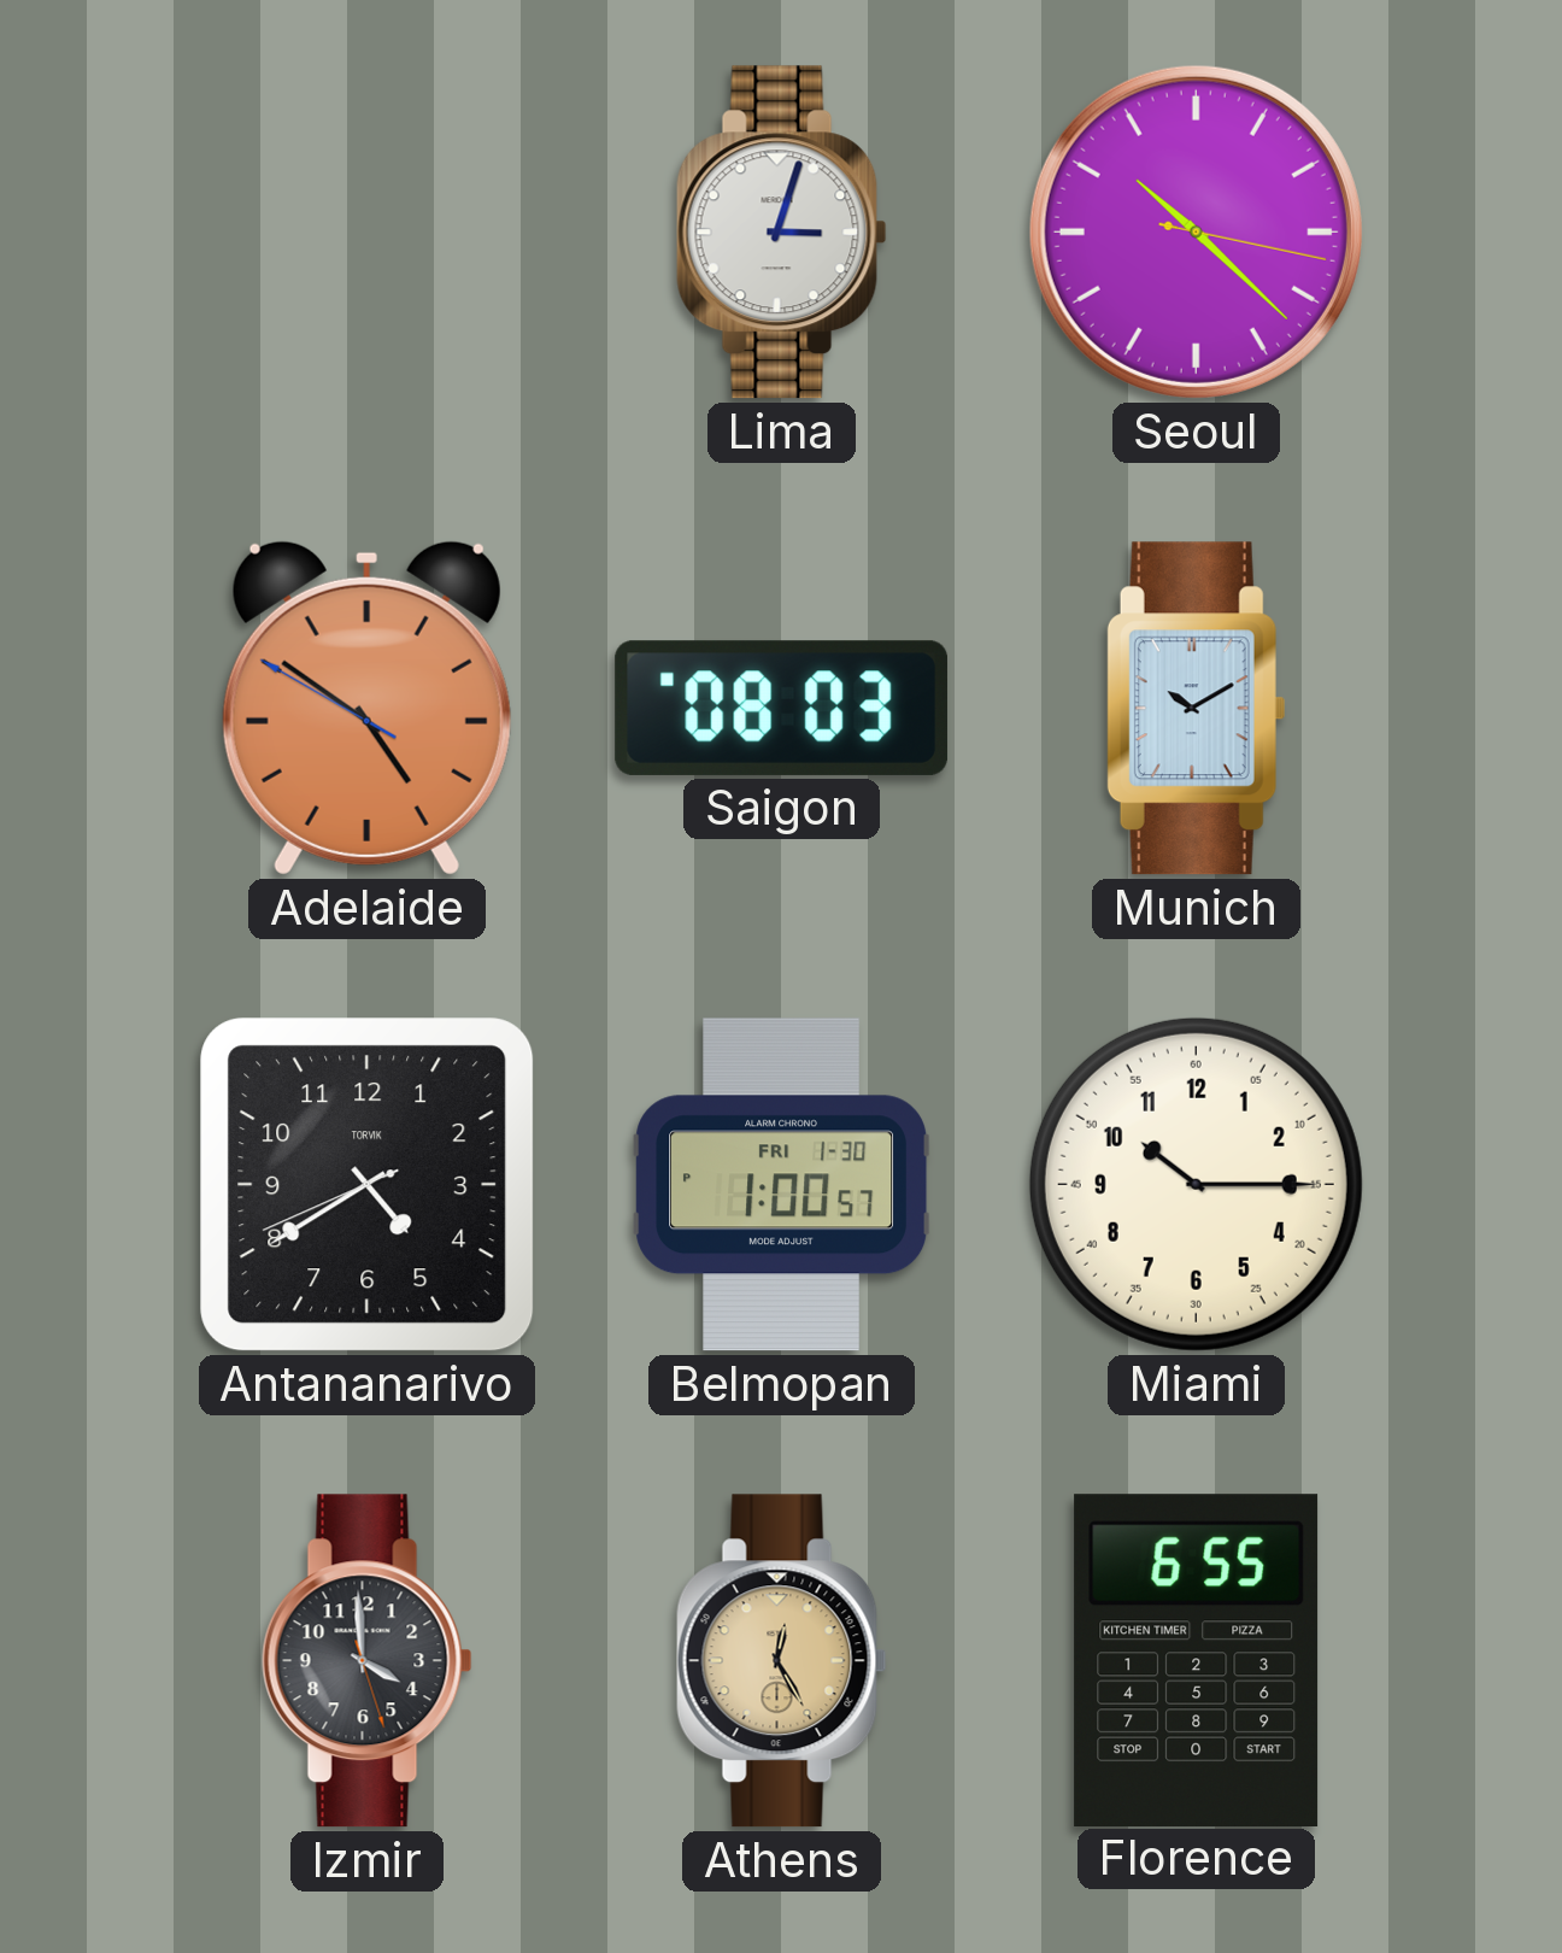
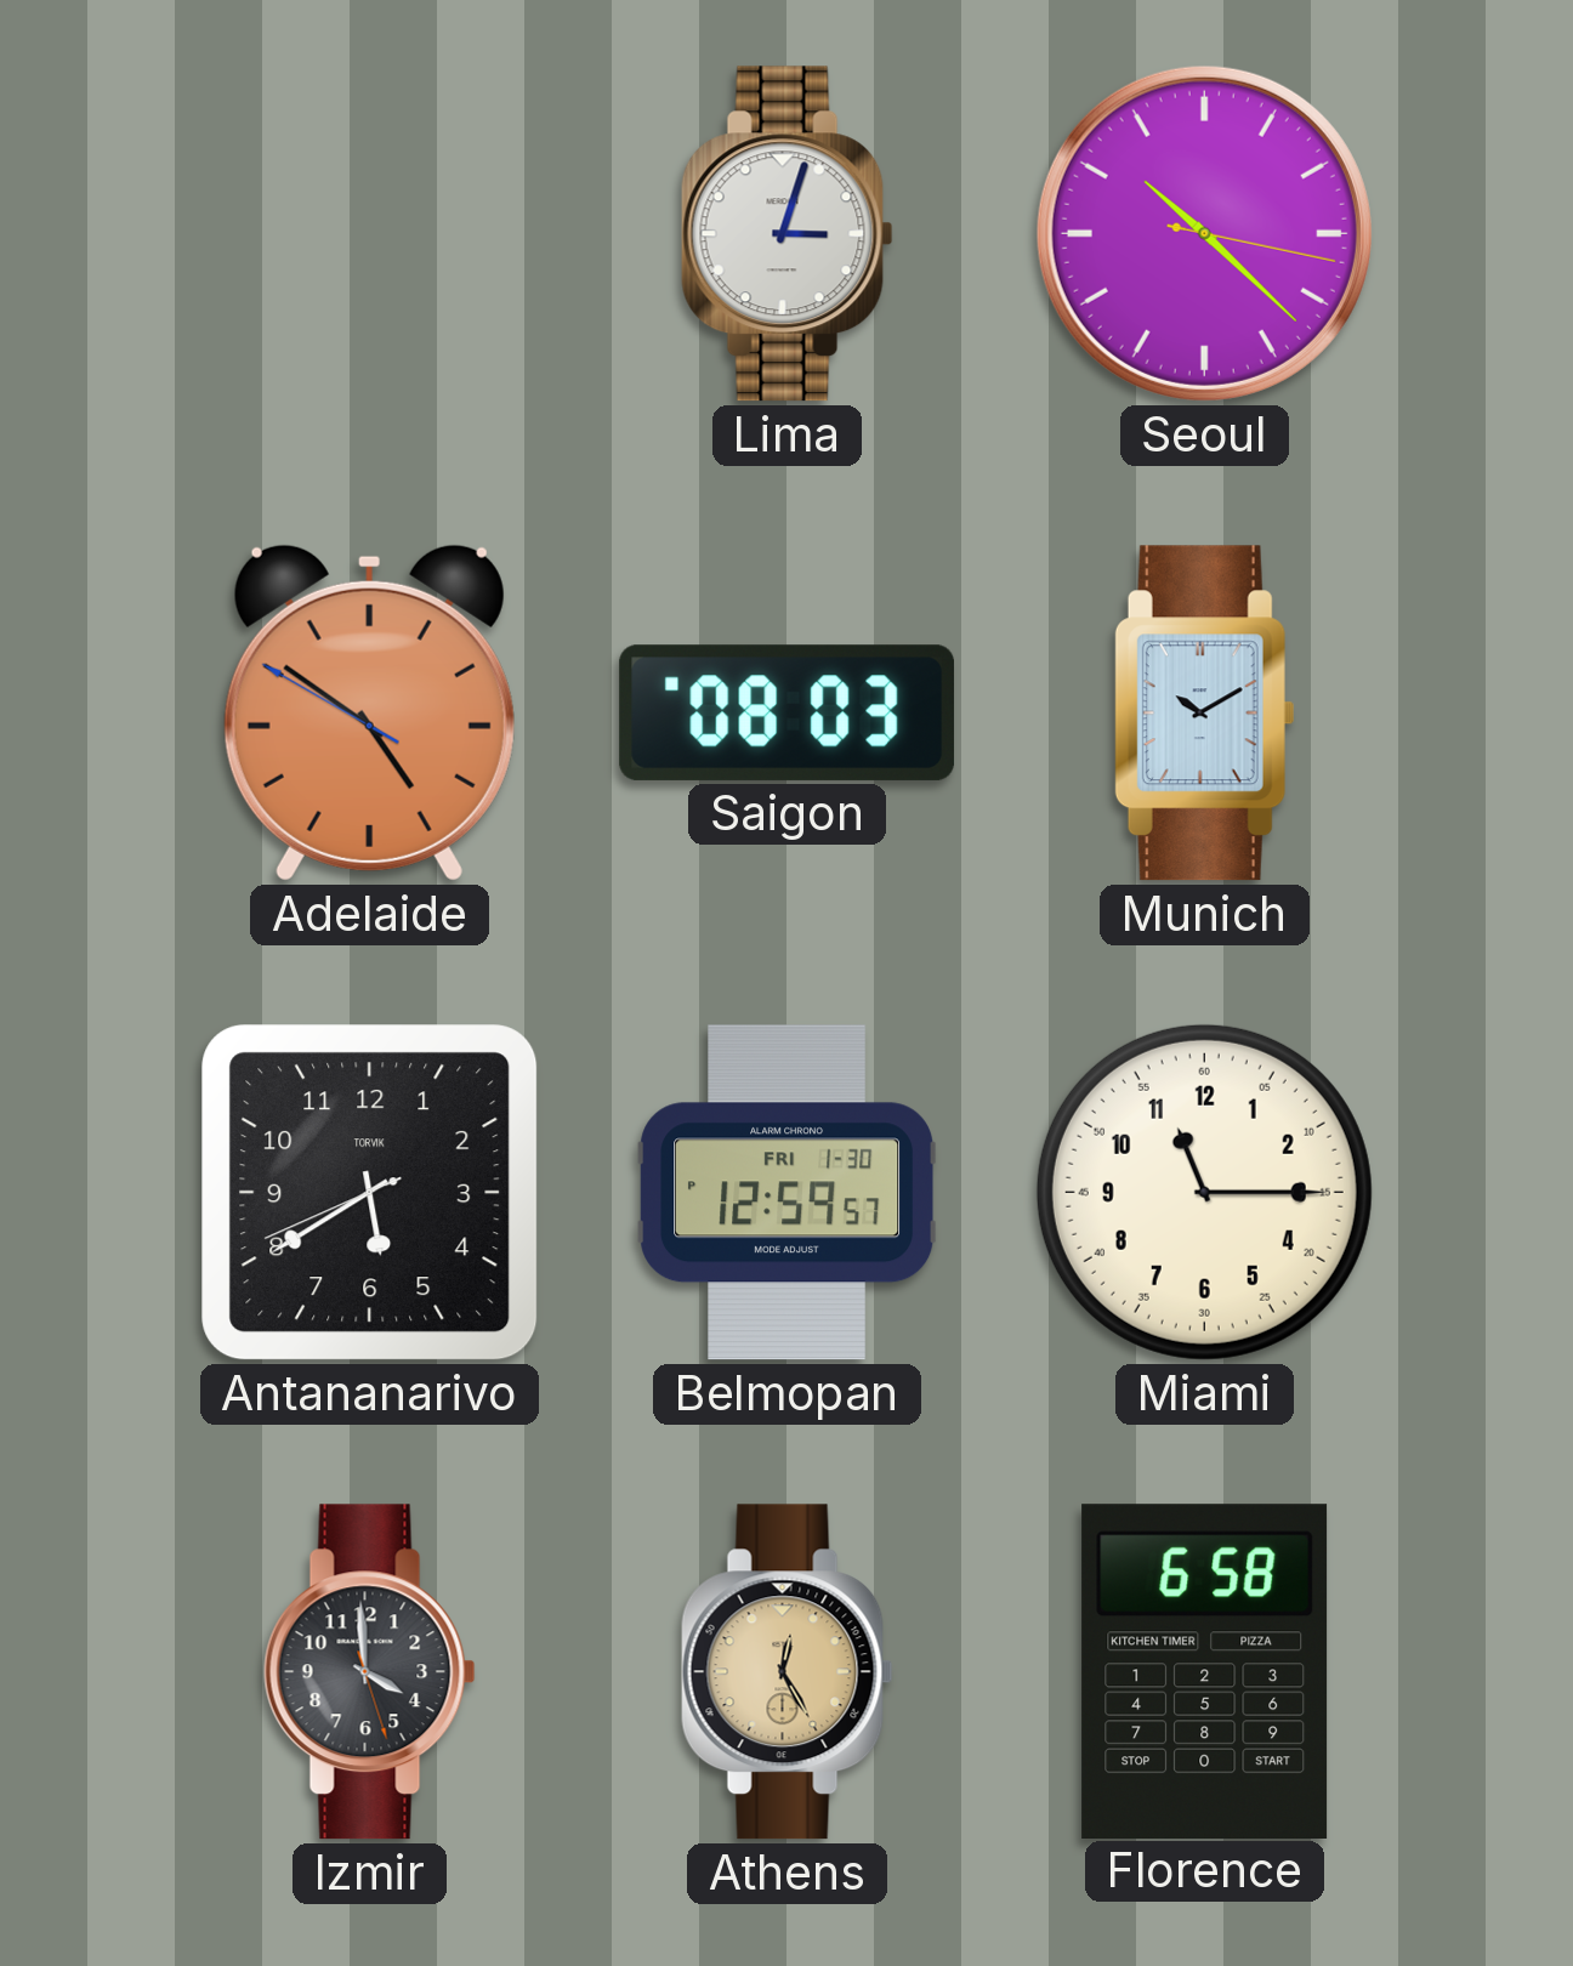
Antananarivo: 4:39 -> 5:39
Belmopan: 1:00 -> 12:59
Miami: 10:15 -> 11:15
Florence: 6:55 -> 6:58
